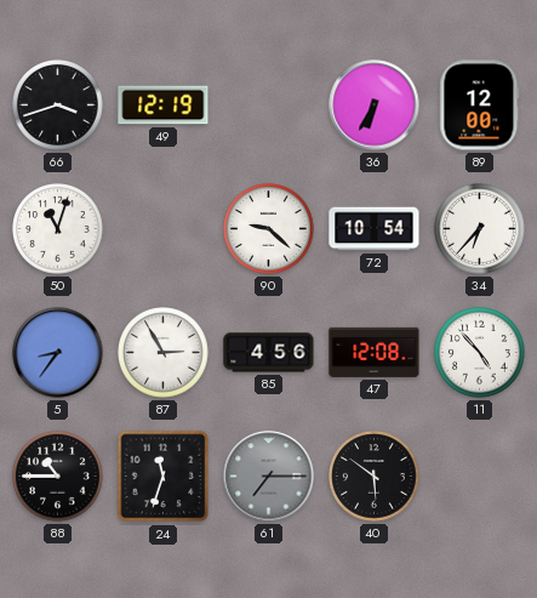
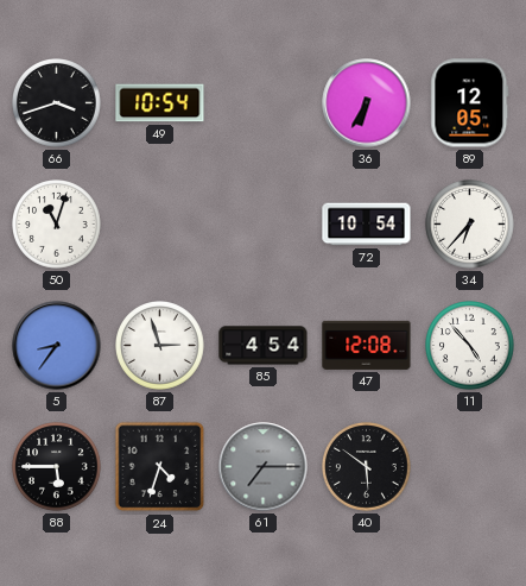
49: 12:19 -> 10:54
89: 12:00 -> 12:05
90: 9:22 -> none
87: 2:55 -> 2:57
85: 4:56 -> 4:54
88: 10:45 -> 5:45
24: 11:33 -> 4:33
